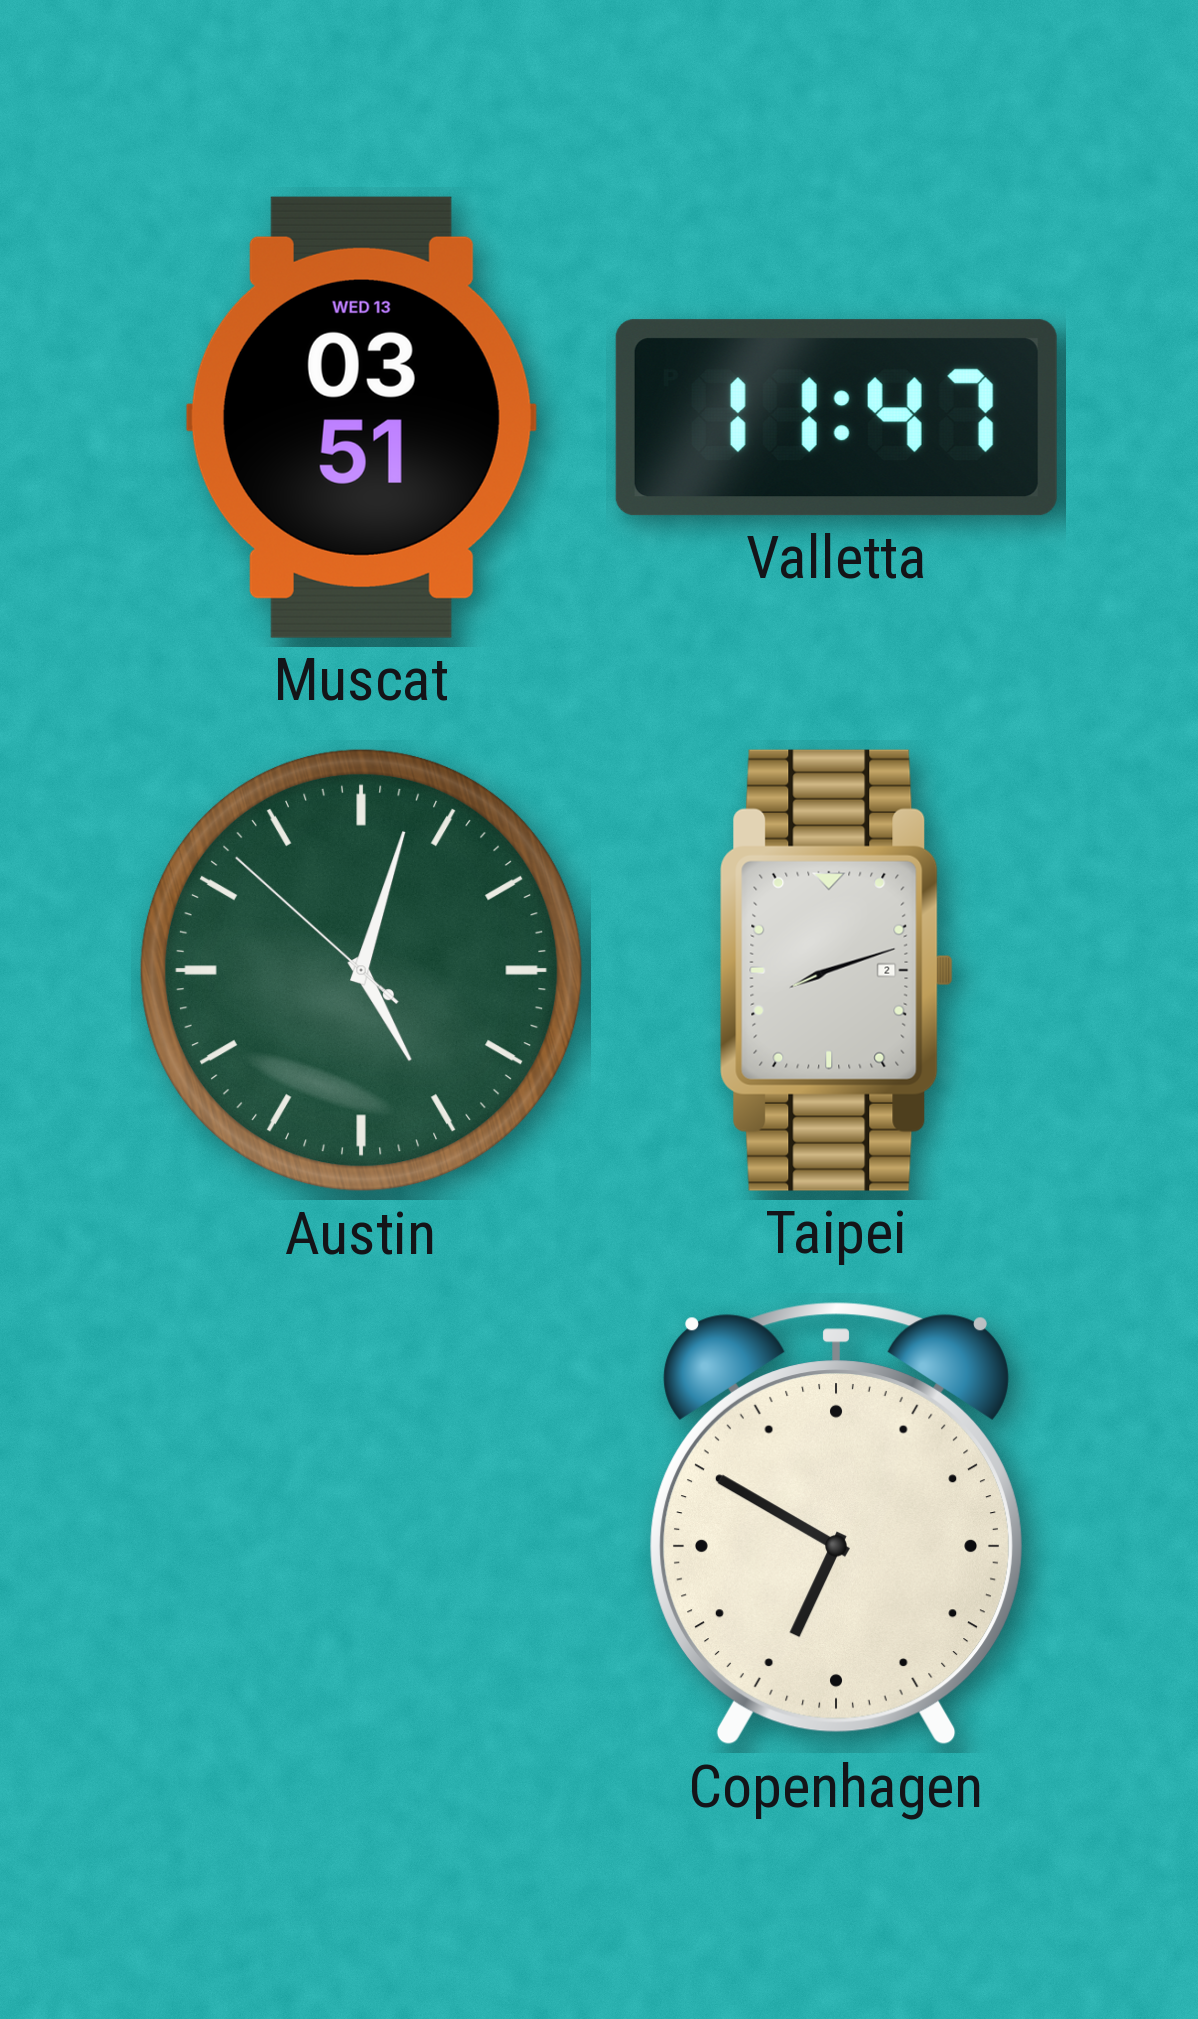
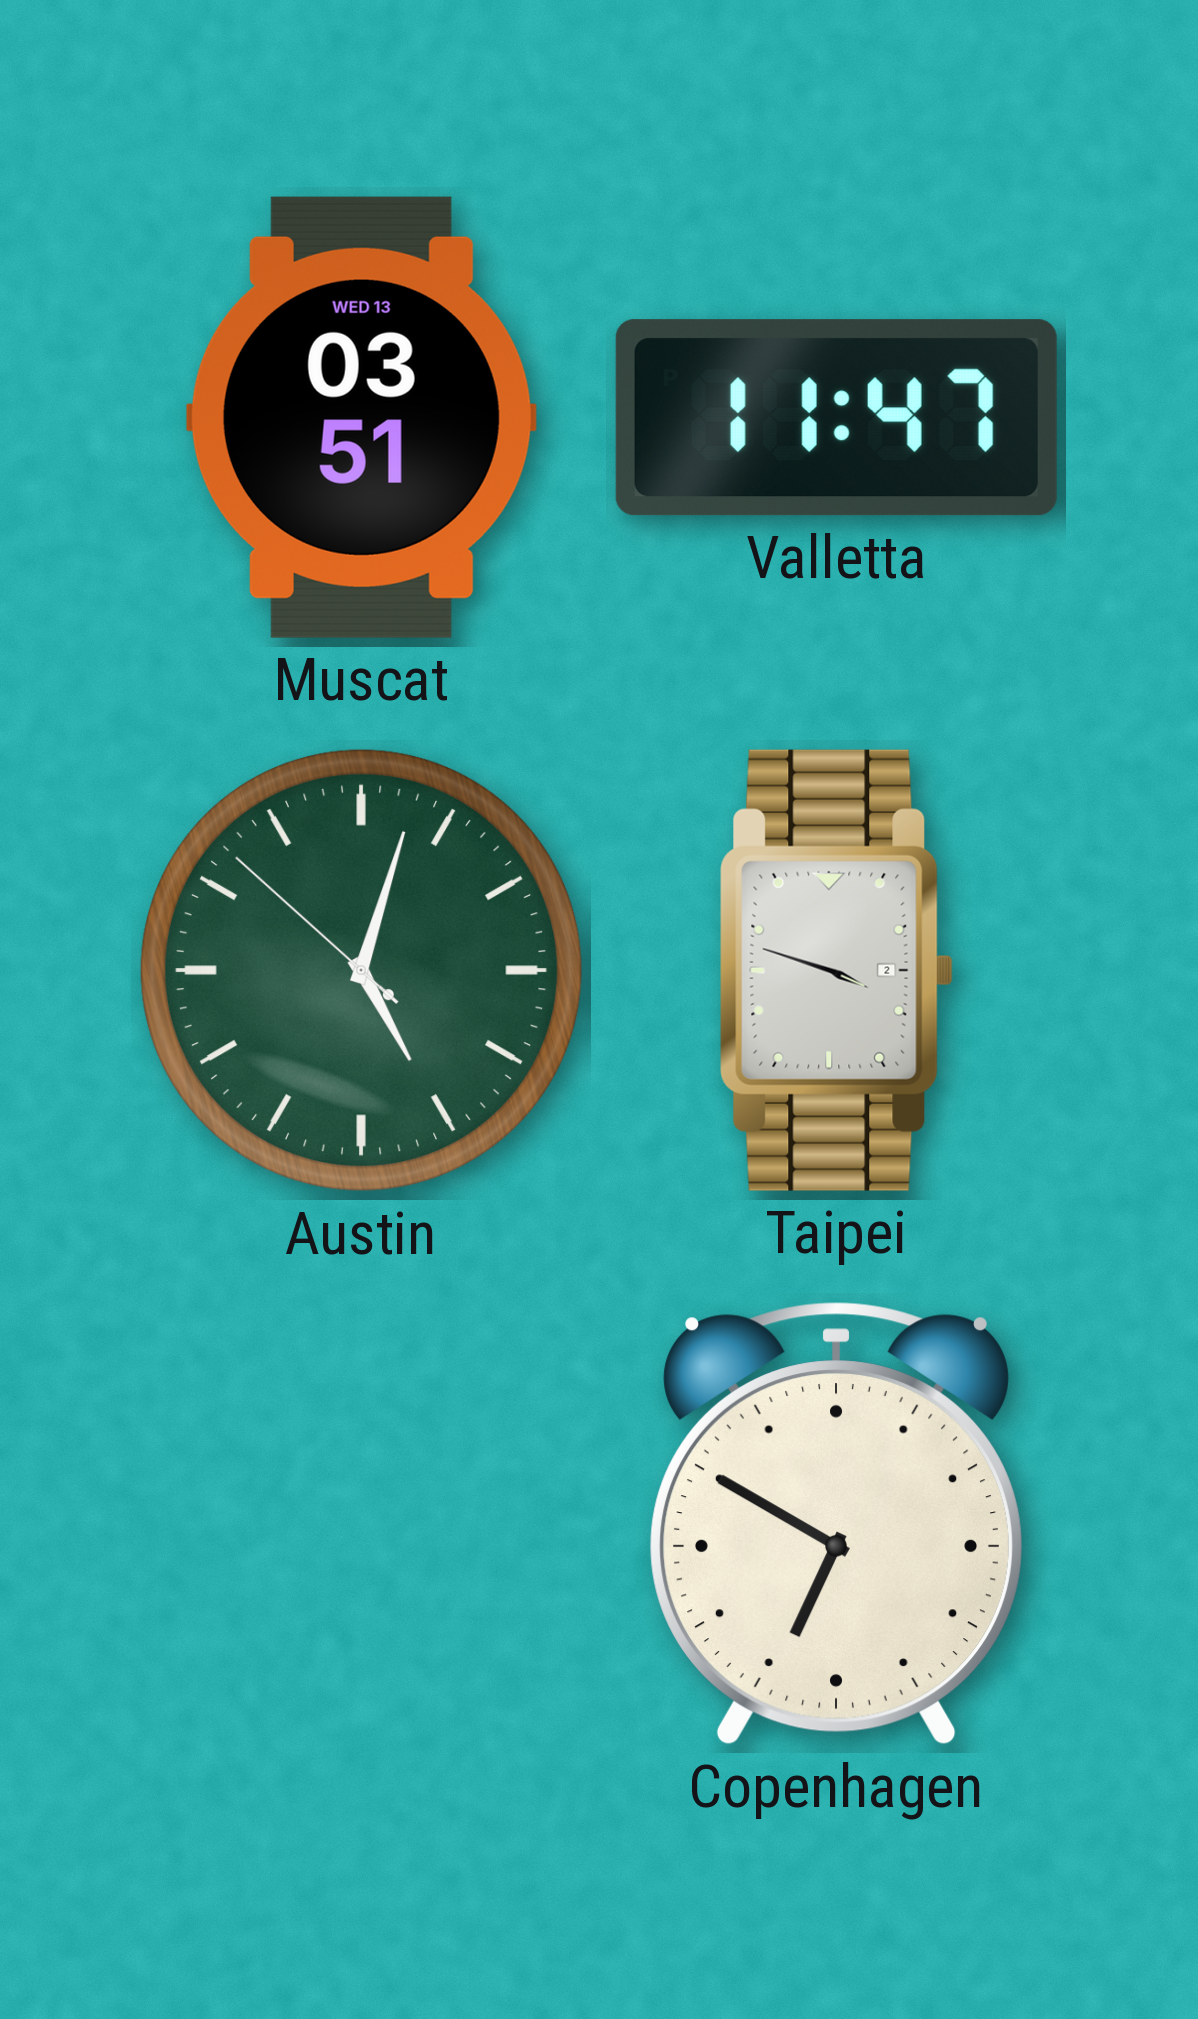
Taipei: 8:12 -> 3:48
